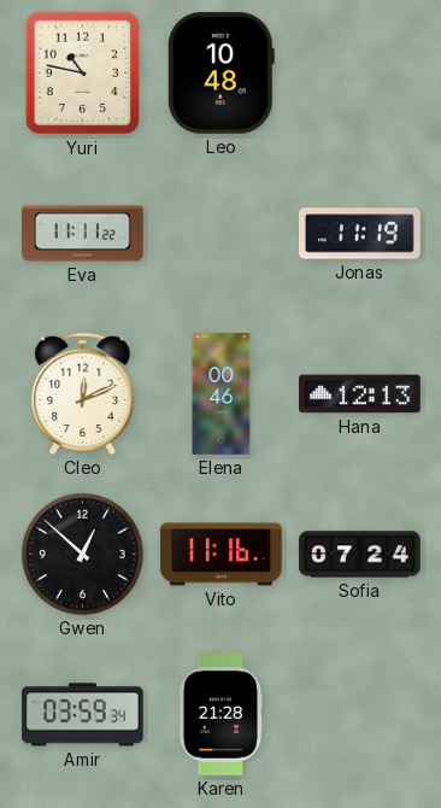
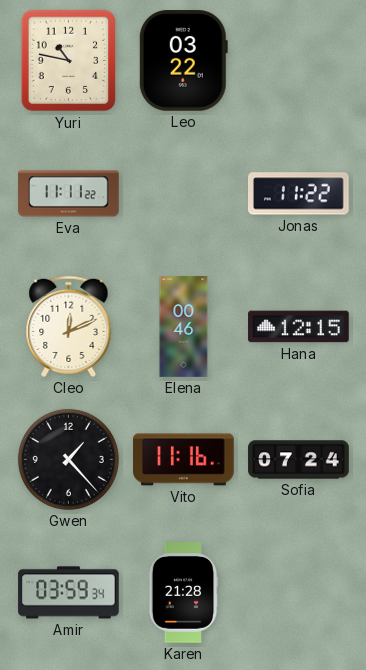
Leo: 10:48 -> 03:22
Jonas: 11:19 -> 11:22
Hana: 12:13 -> 12:15
Gwen: 12:52 -> 1:23
